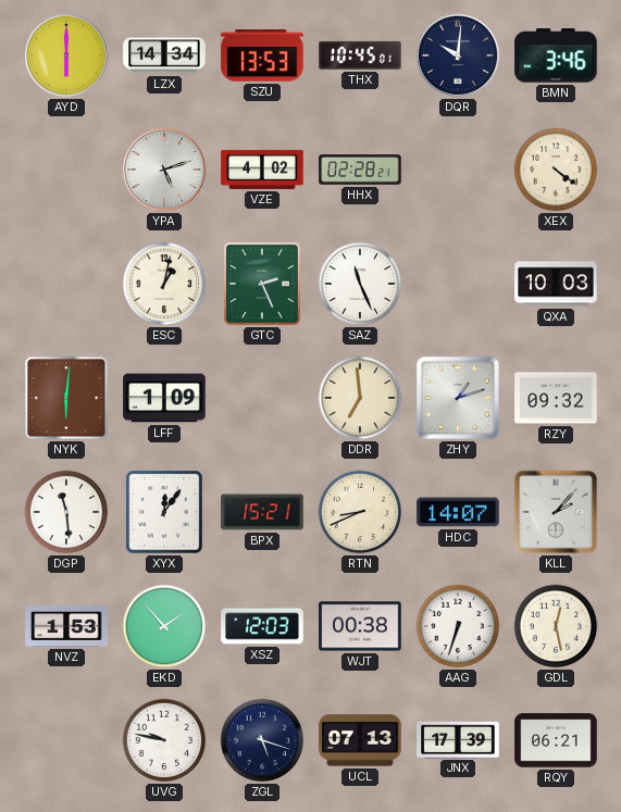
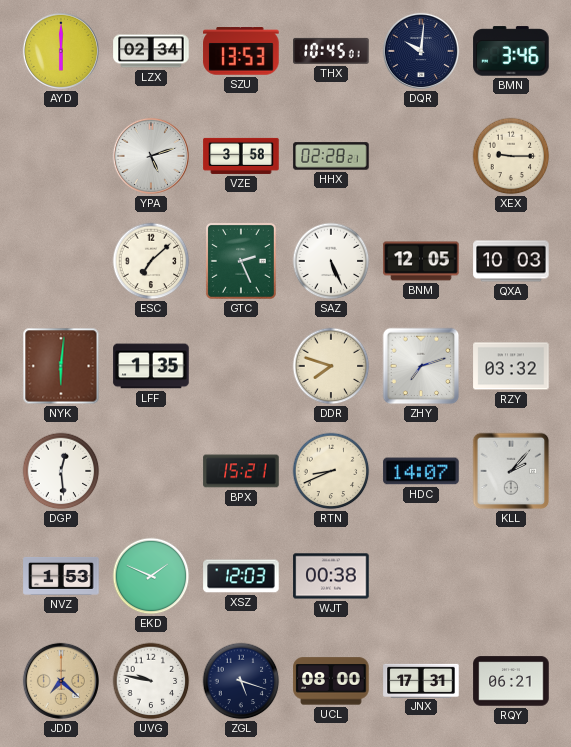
LZX: 14:34 -> 02:34
VZE: 4:02 -> 3:58
XEX: 4:21 -> 9:15
ESC: 1:02 -> 7:08
SAZ: 11:26 -> 5:26
BNM: none -> 12:05
LFF: 1:09 -> 1:35
DDR: 6:59 -> 7:48
ZHY: 1:12 -> 7:12
RZY: 09:32 -> 03:32
DGP: 11:29 -> 12:29
XYX: 12:06 -> none
EKD: 1:53 -> 1:49
AAG: 6:33 -> none
GDL: 12:28 -> none
JDD: none -> 7:22
UCL: 07:13 -> 08:00
JNX: 17:39 -> 17:31
